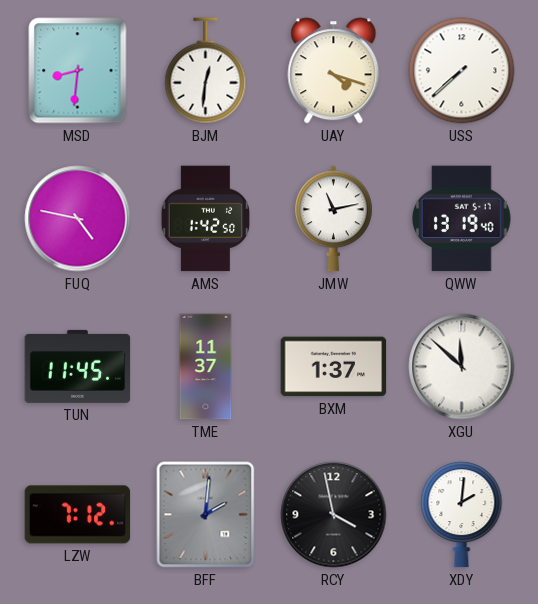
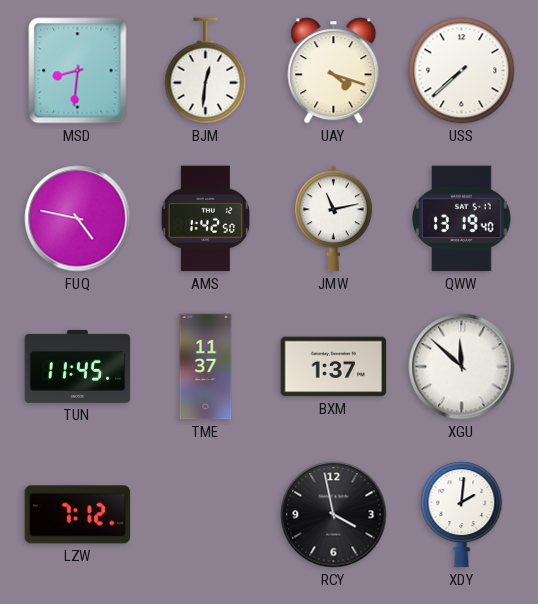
BFF: 2:01 -> none
